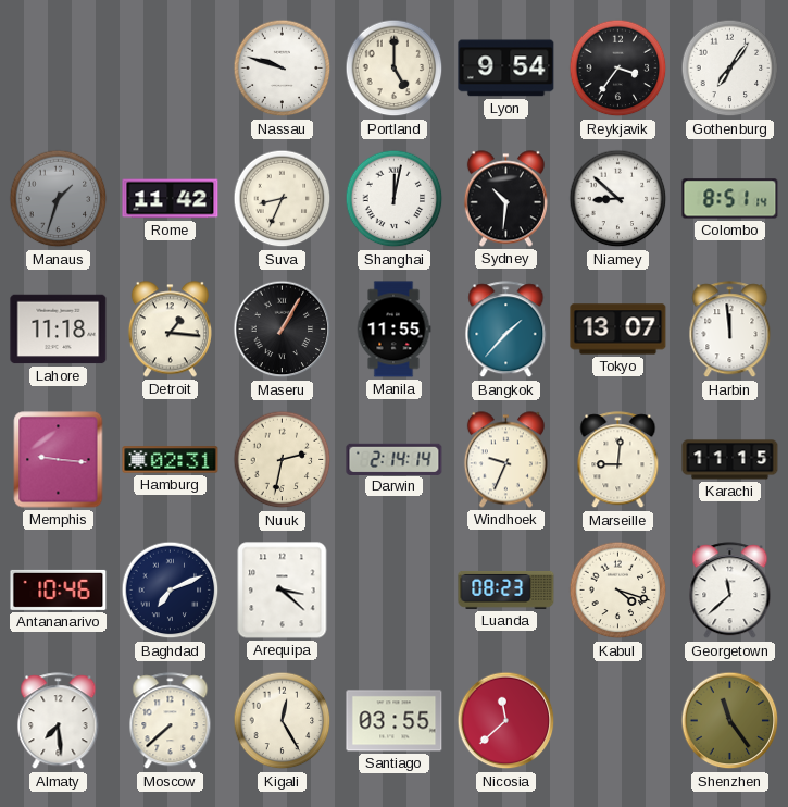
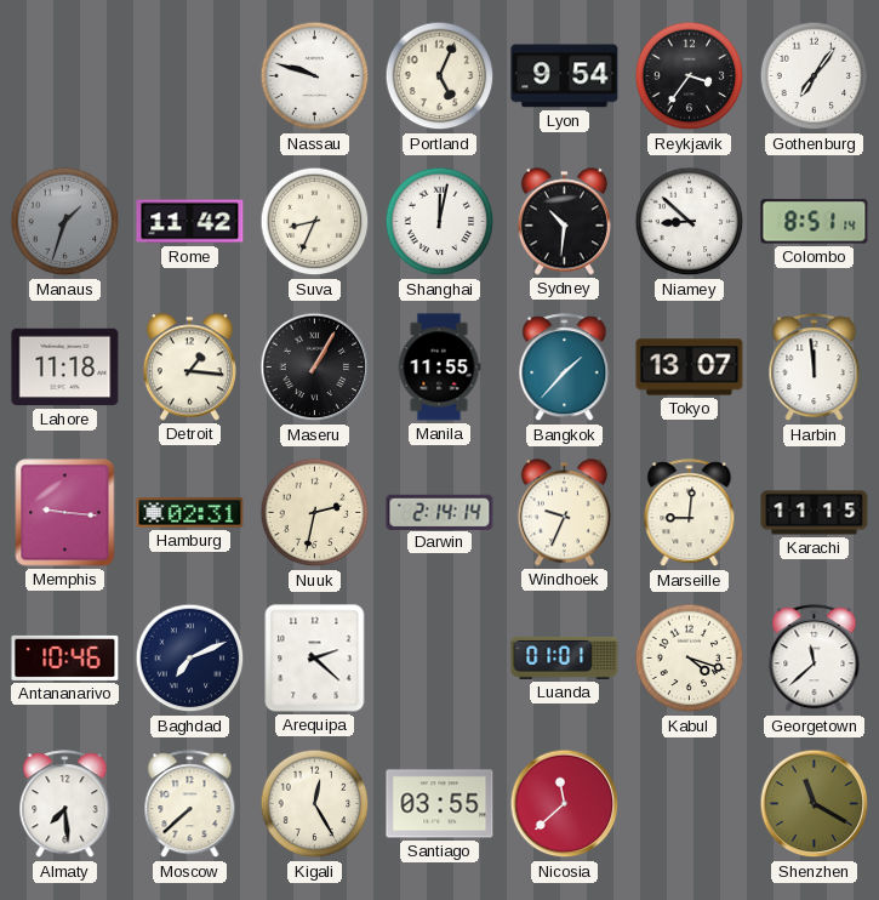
Portland: 5:00 -> 5:04
Arequipa: 3:22 -> 2:22
Luanda: 08:23 -> 01:01
Shenzhen: 11:24 -> 11:20
